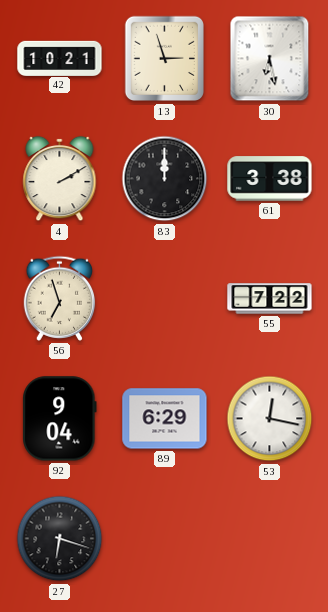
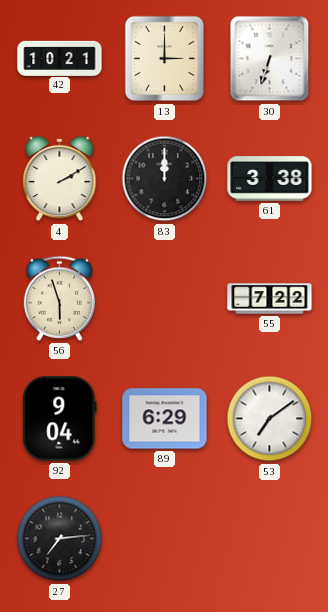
13: 2:57 -> 3:00
30: 6:28 -> 6:33
56: 6:57 -> 5:57
53: 12:17 -> 7:09
27: 6:18 -> 7:14
